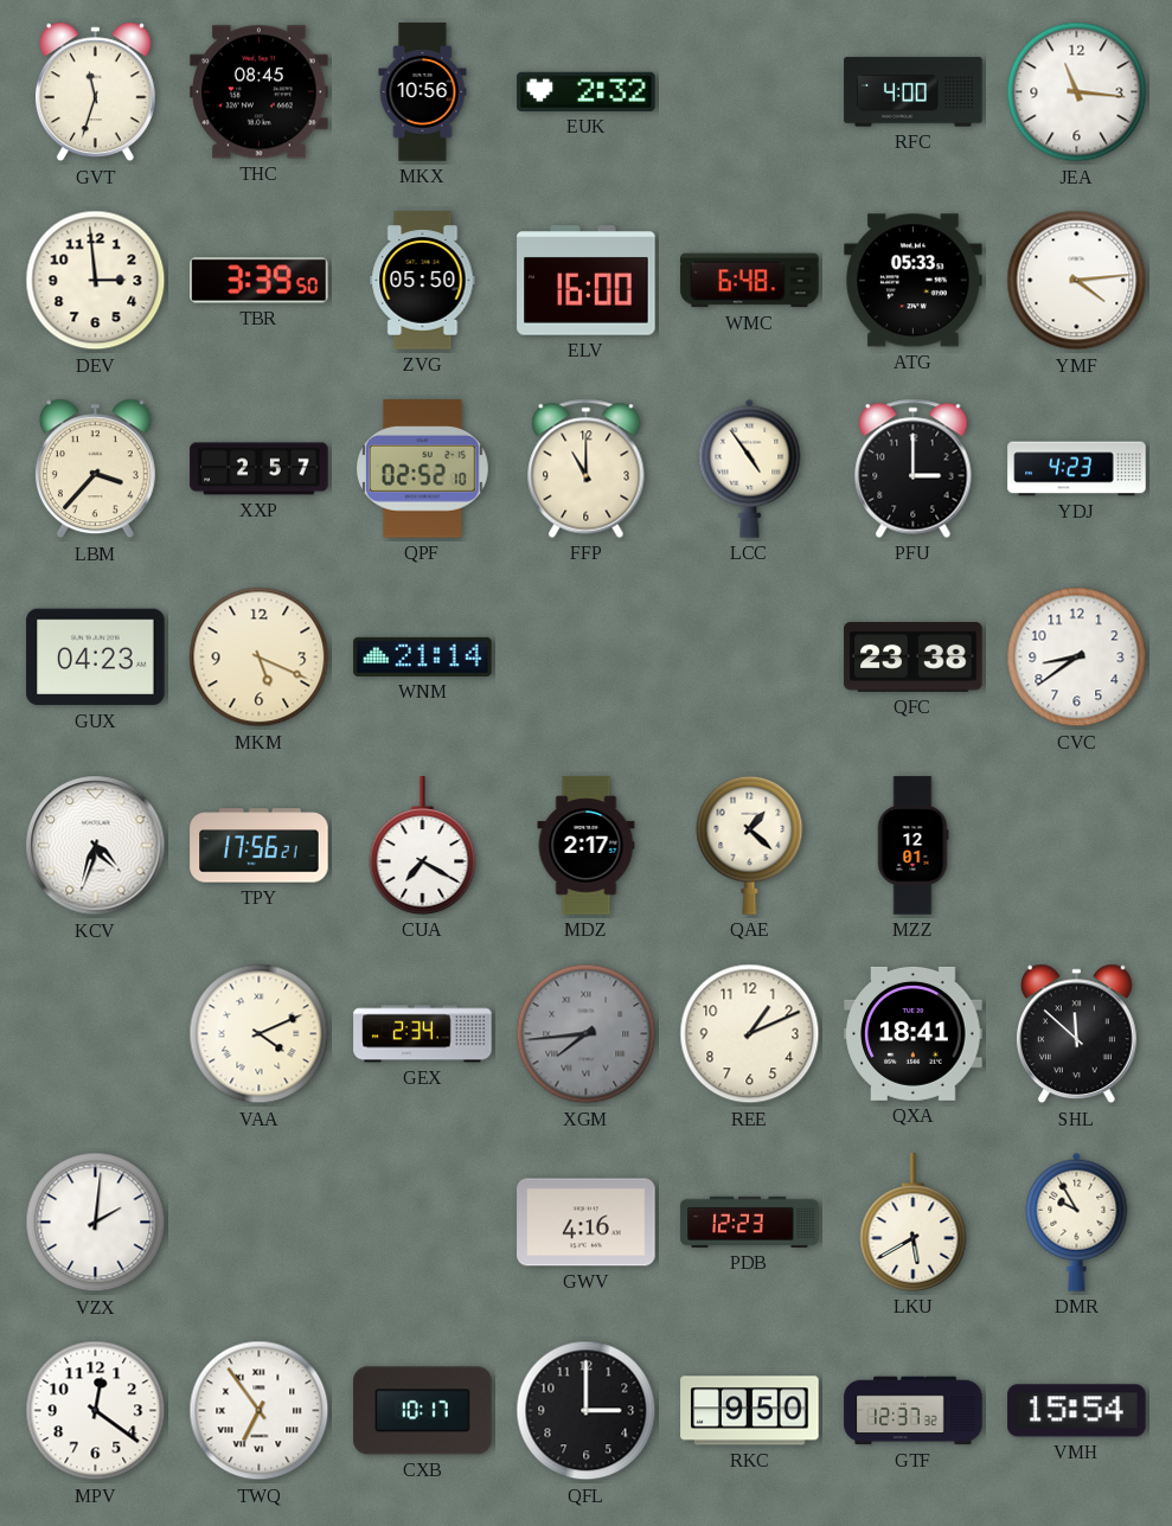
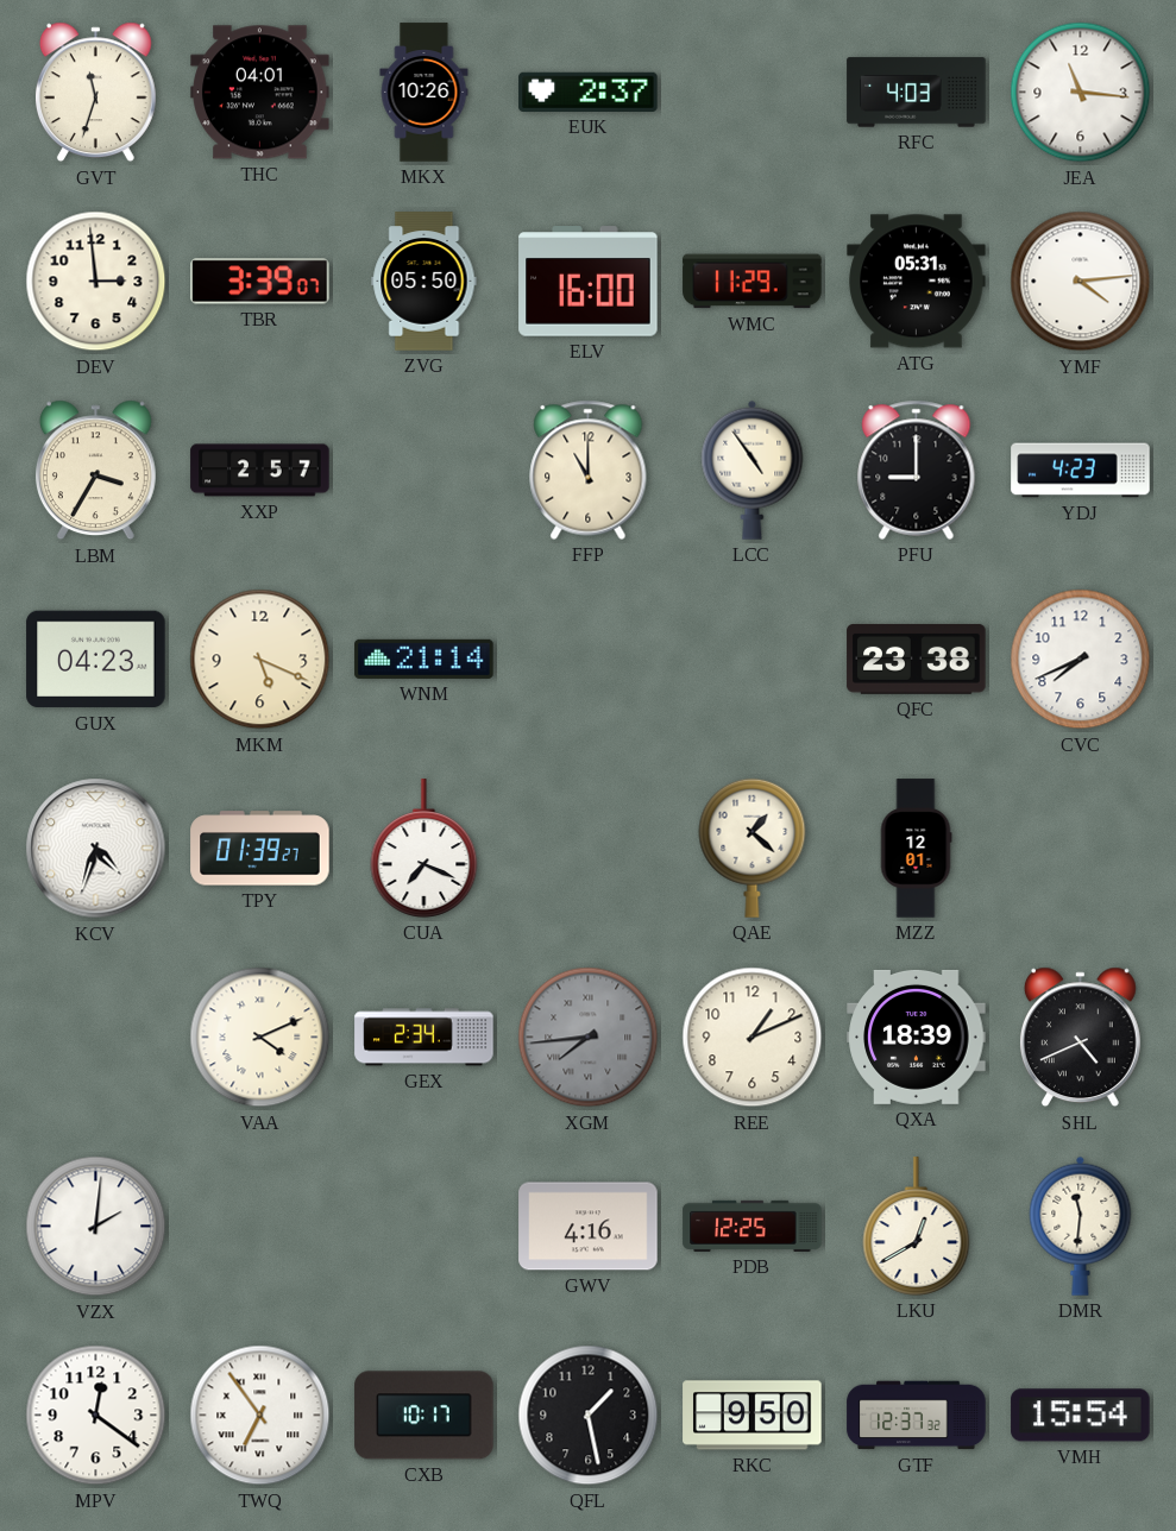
THC: 08:45 -> 04:01
MKX: 10:56 -> 10:26
EUK: 2:32 -> 2:37
RFC: 4:00 -> 4:03
TBR: 3:39:50 -> 3:39:07
WMC: 6:48 -> 11:29
ATG: 05:33 -> 05:31
LBM: 3:37 -> 3:35
QPF: 02:52 -> none
PFU: 3:00 -> 9:00
CVC: 8:39 -> 7:41
TPY: 17:56 -> 01:39
CUA: 7:20 -> 7:19
MDZ: 2:17 -> none
QXA: 18:41 -> 18:39
SHL: 11:52 -> 4:41
PDB: 12:23 -> 12:25
LKU: 5:40 -> 12:40
DMR: 9:55 -> 11:31
QFL: 3:00 -> 1:28
